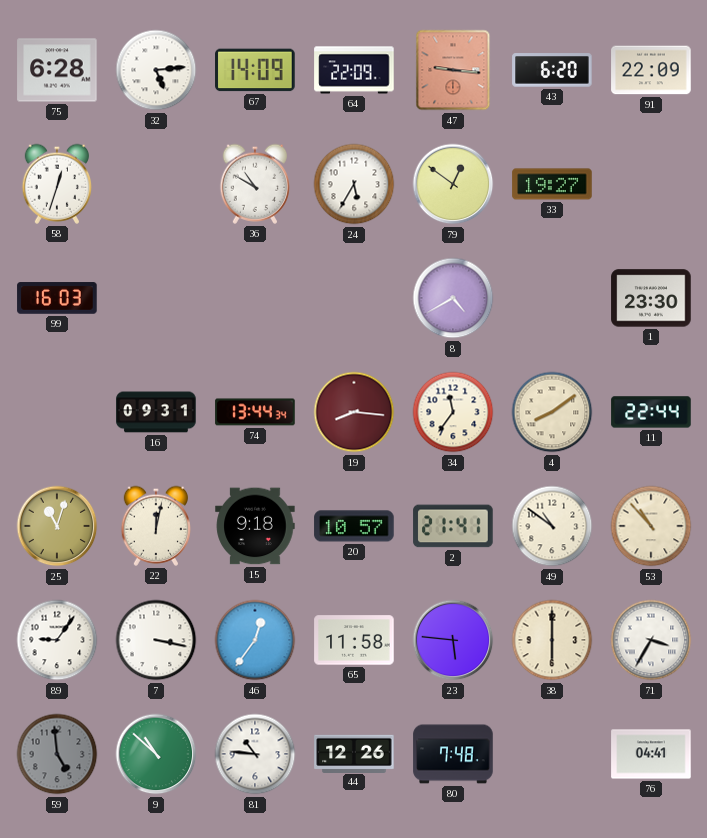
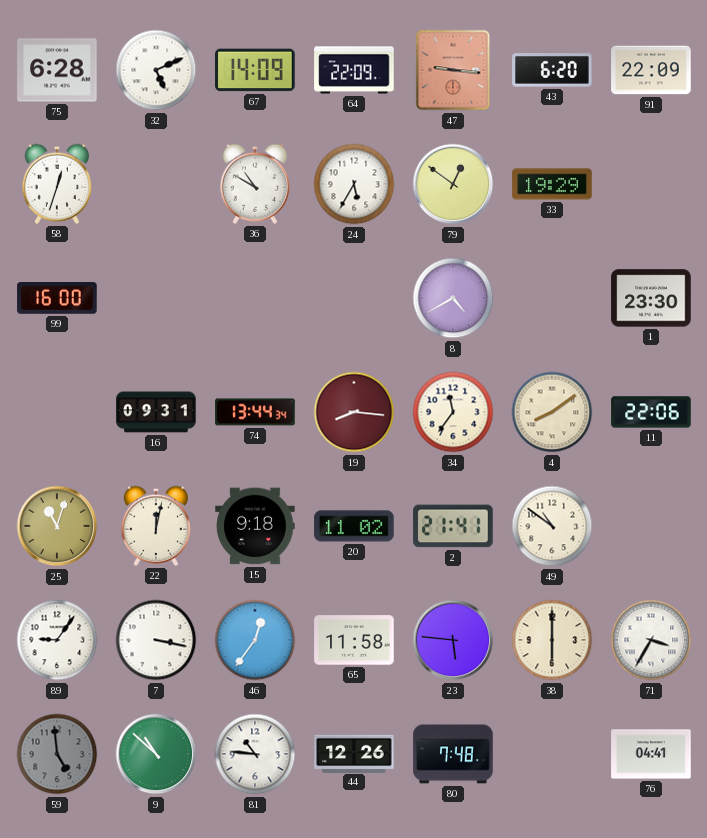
32: 5:14 -> 5:11
33: 19:27 -> 19:29
99: 16:03 -> 16:00
11: 22:44 -> 22:06
20: 10:57 -> 11:02
53: 10:53 -> none
